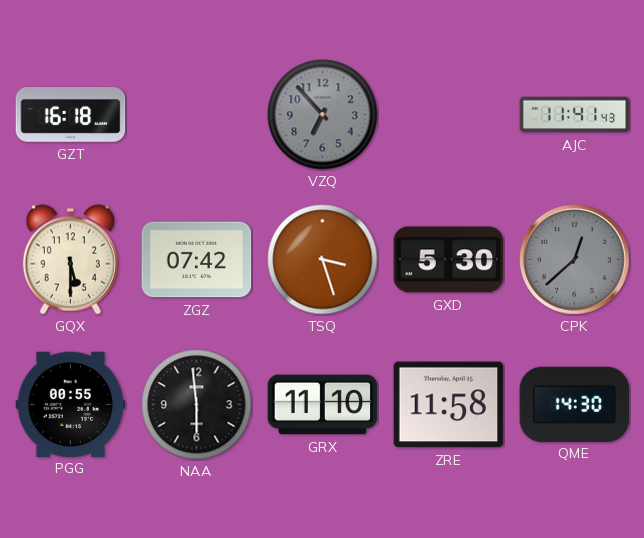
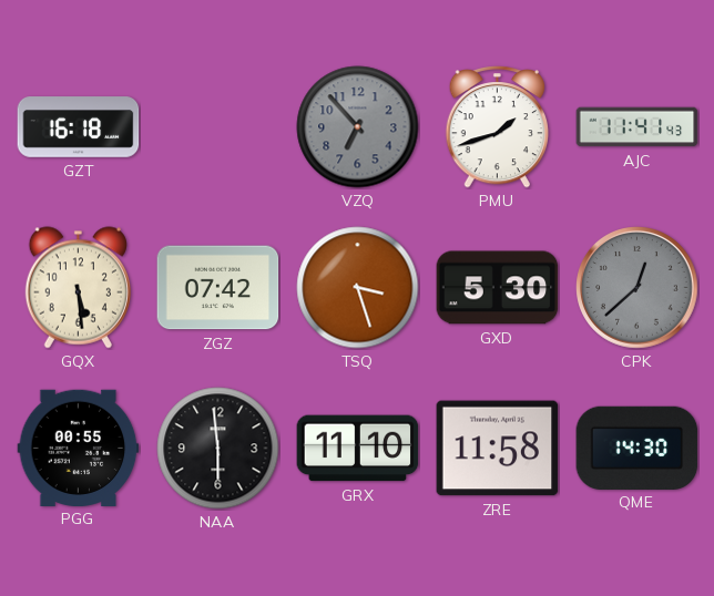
PMU: none -> 1:42
GQX: 5:30 -> 5:29
